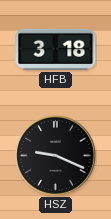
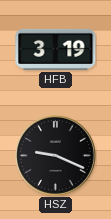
HFB: 3:18 -> 3:19
